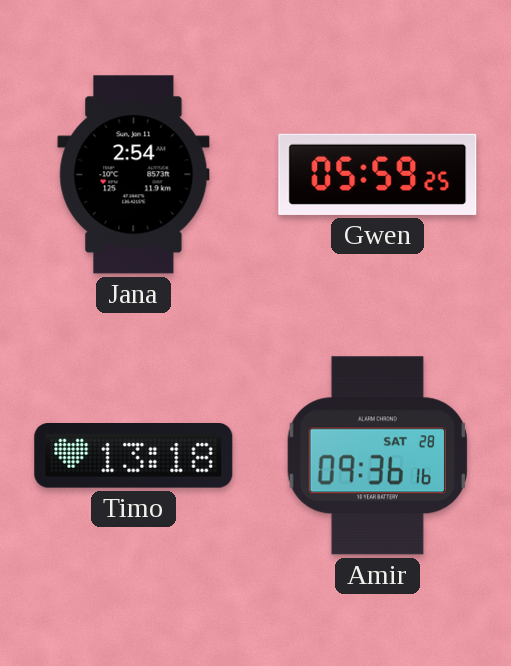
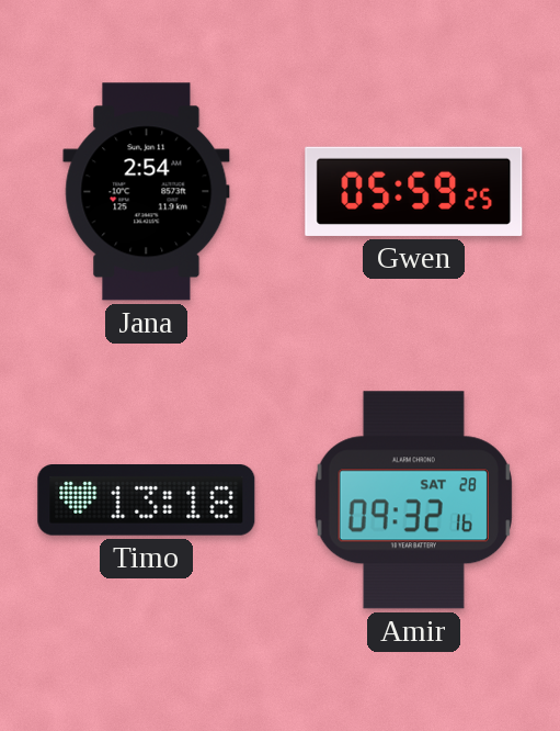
Amir: 09:36 -> 09:32
